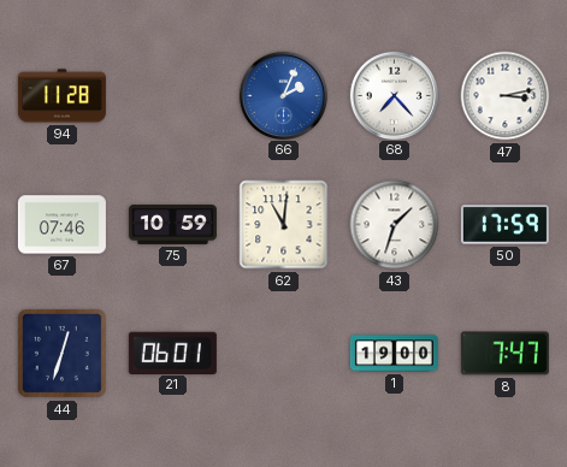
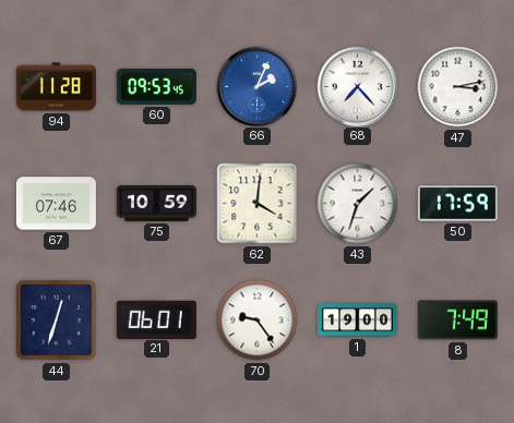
60: none -> 09:53
62: 11:01 -> 4:01
70: none -> 9:24
8: 7:47 -> 7:49
